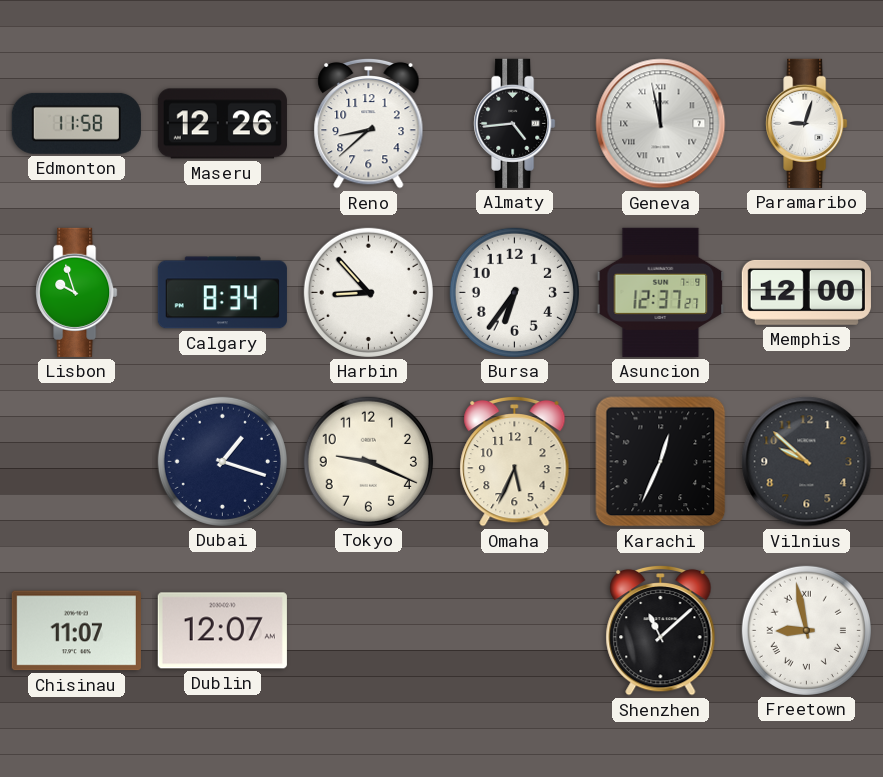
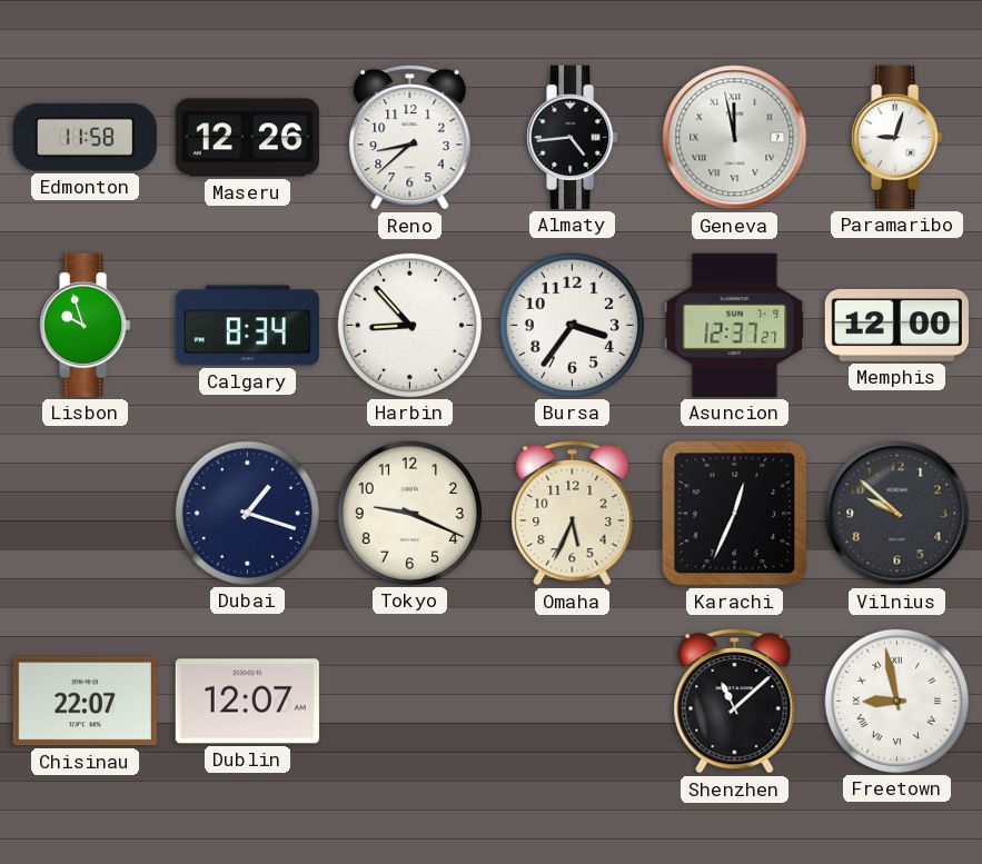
Bursa: 6:36 -> 3:36
Chisinau: 11:07 -> 22:07
